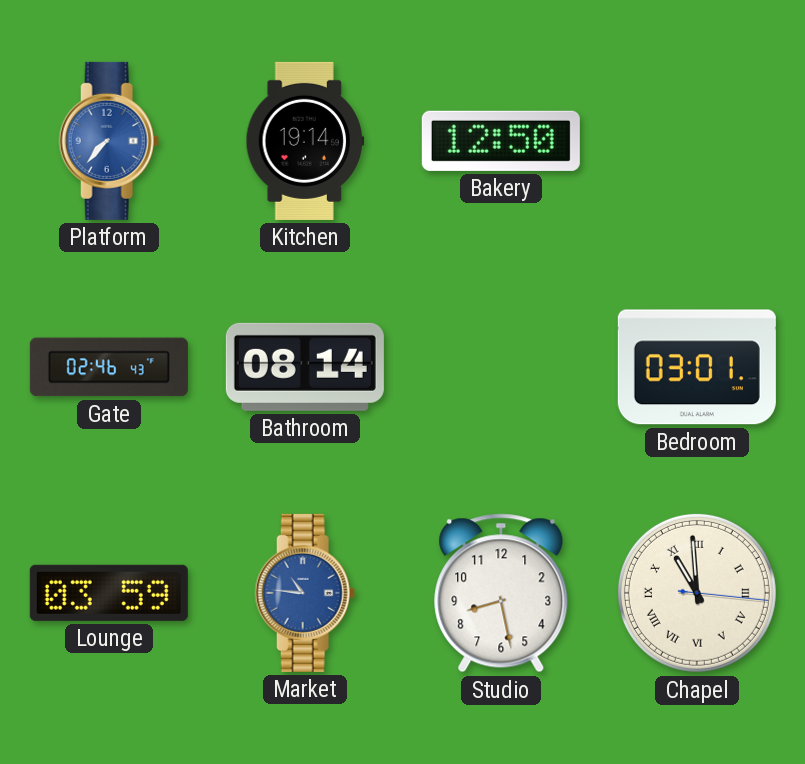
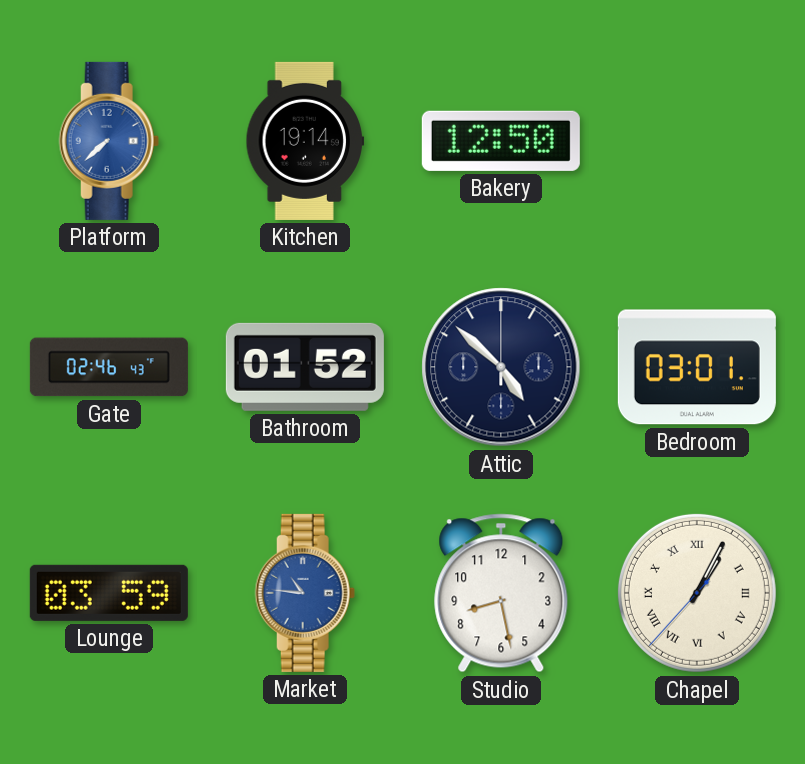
Platform: 7:37 -> 7:38
Bathroom: 08:14 -> 01:52
Attic: none -> 4:52
Chapel: 10:59 -> 1:04
